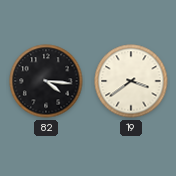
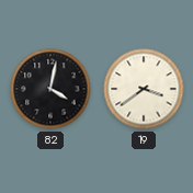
82: 4:16 -> 4:02
